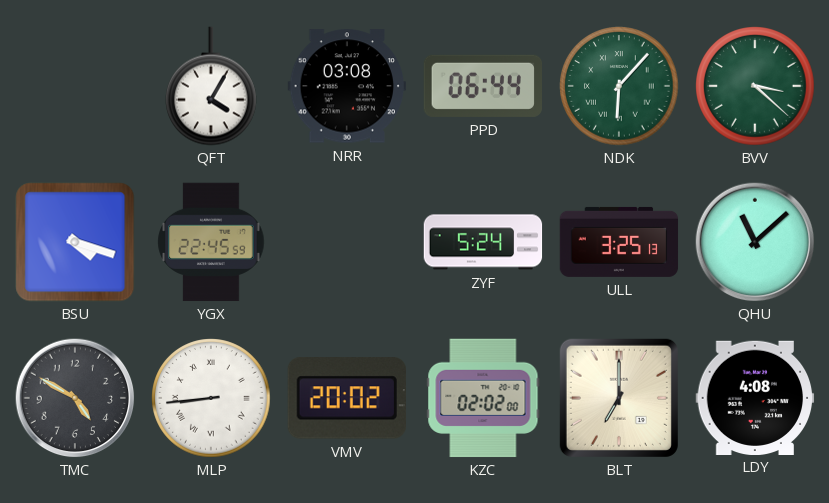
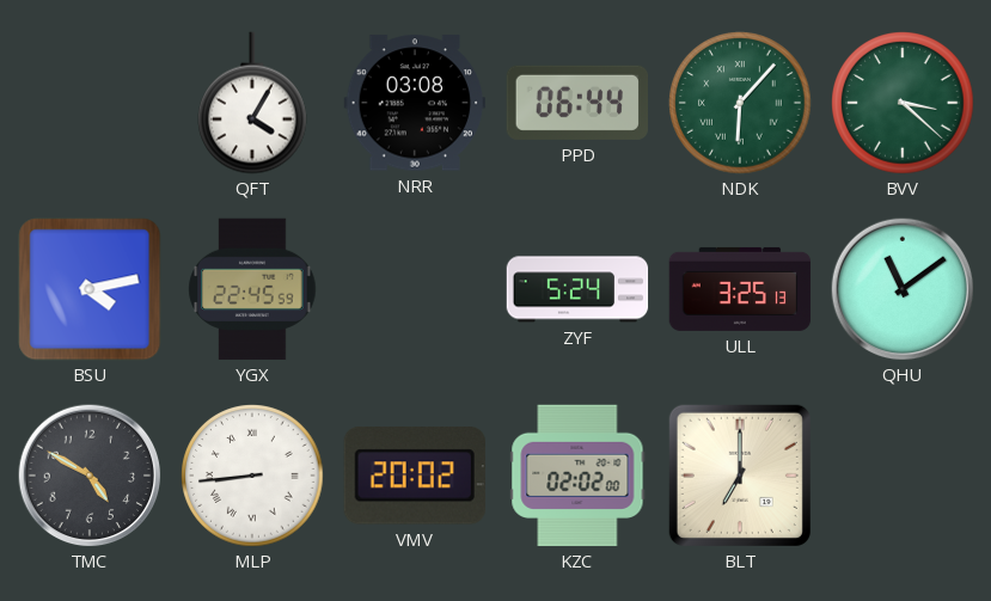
BSU: 4:18 -> 4:13
QHU: 11:08 -> 11:09
LDY: 4:08 -> none
